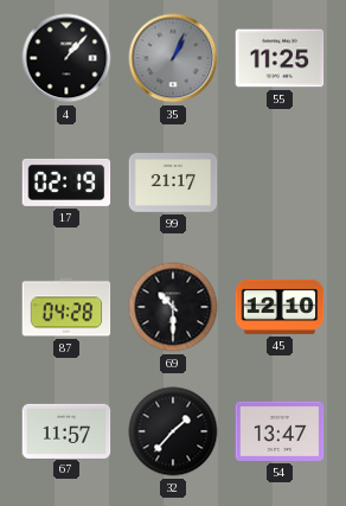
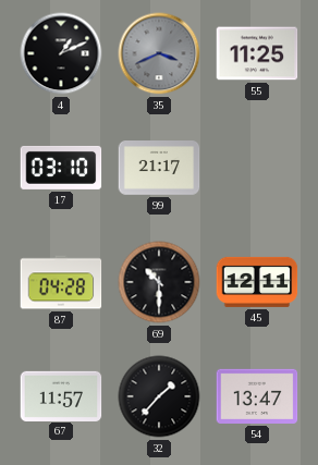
4: 1:07 -> 1:11
35: 1:04 -> 3:41
17: 02:19 -> 03:10
45: 12:10 -> 12:11
